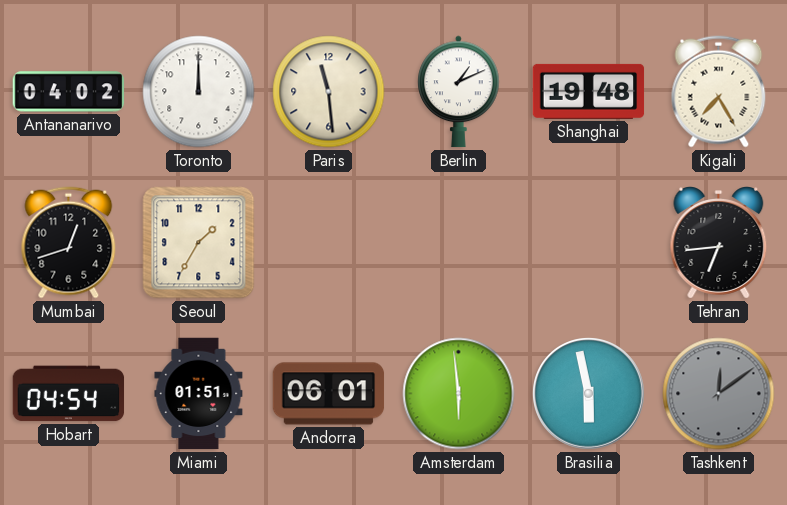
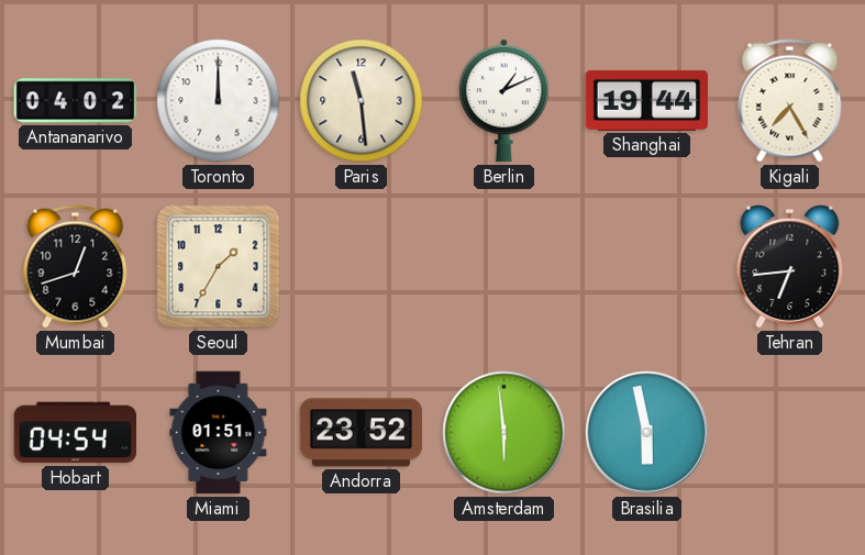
Shanghai: 19:48 -> 19:44
Andorra: 06:01 -> 23:52
Tashkent: 12:09 -> none
